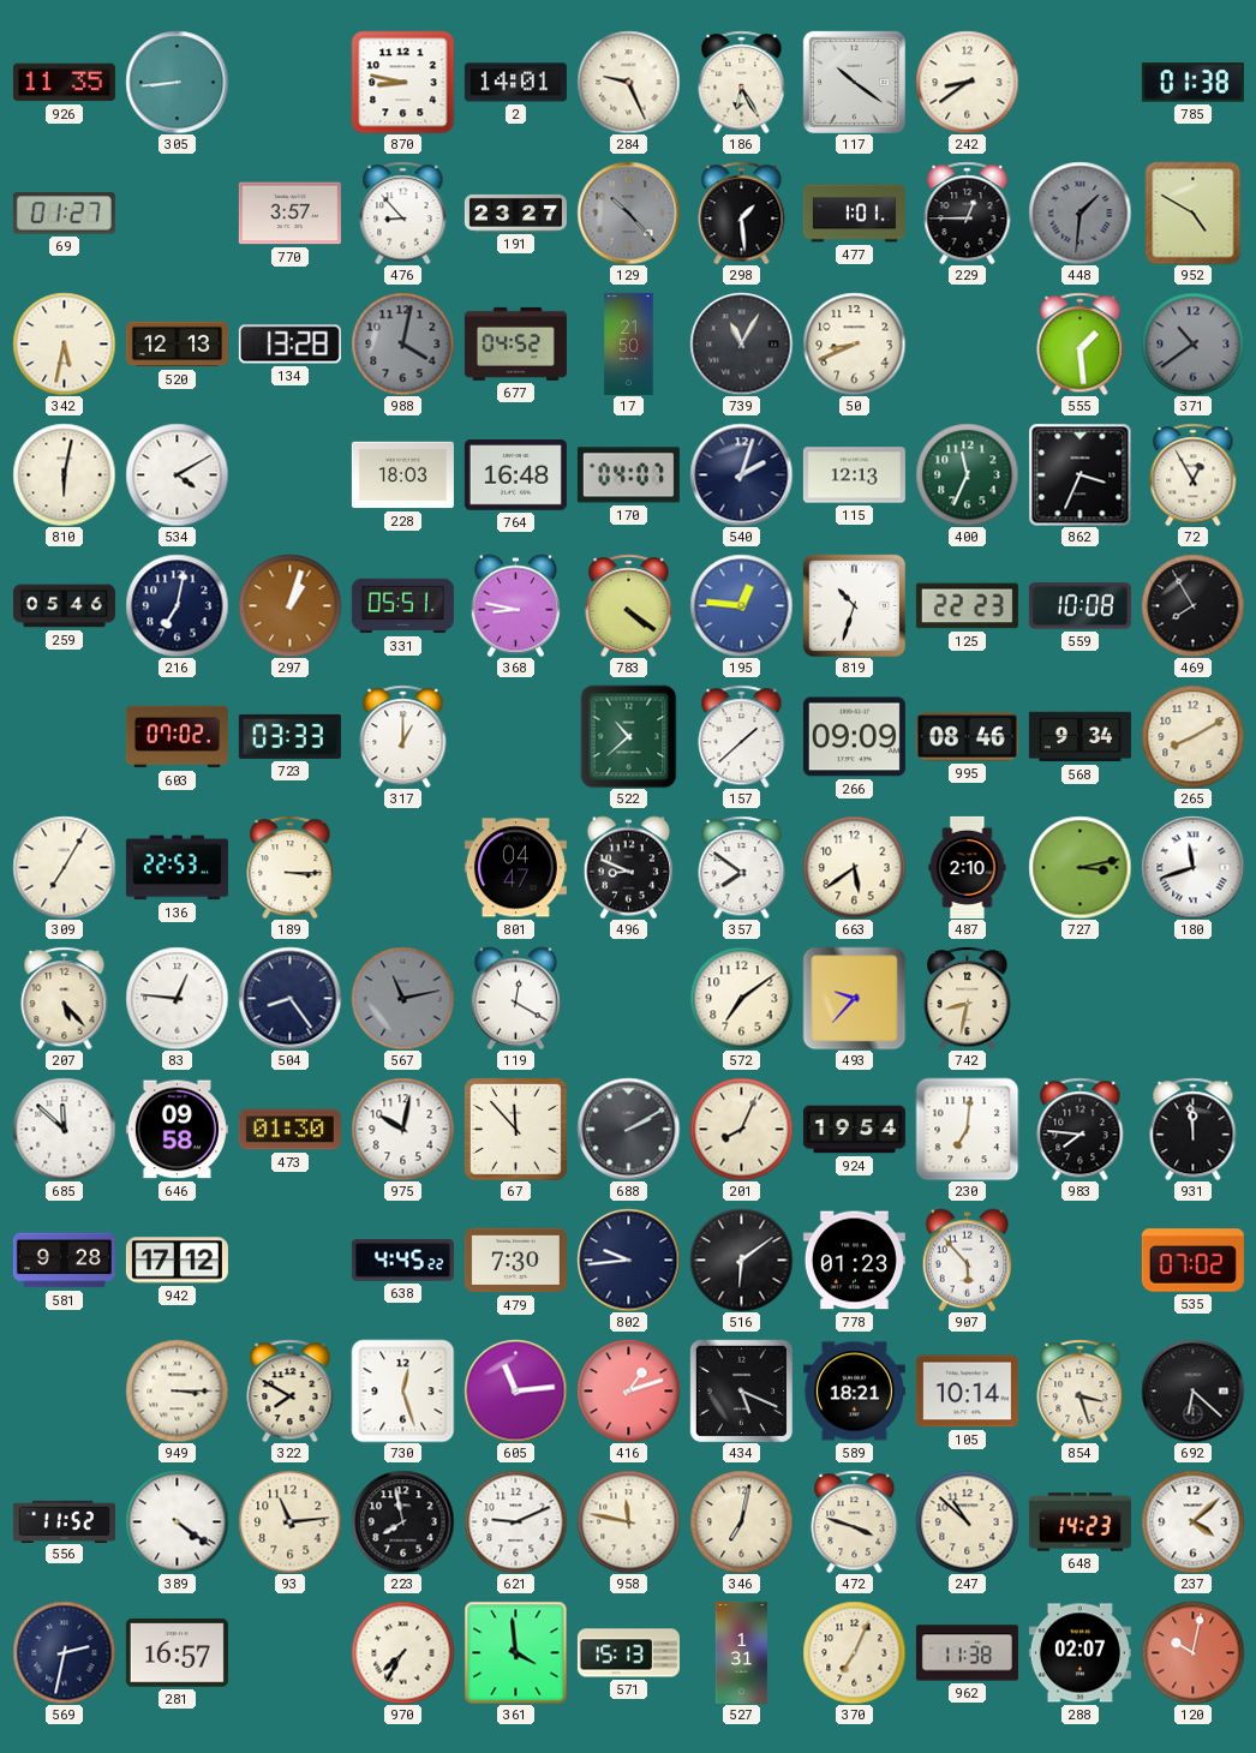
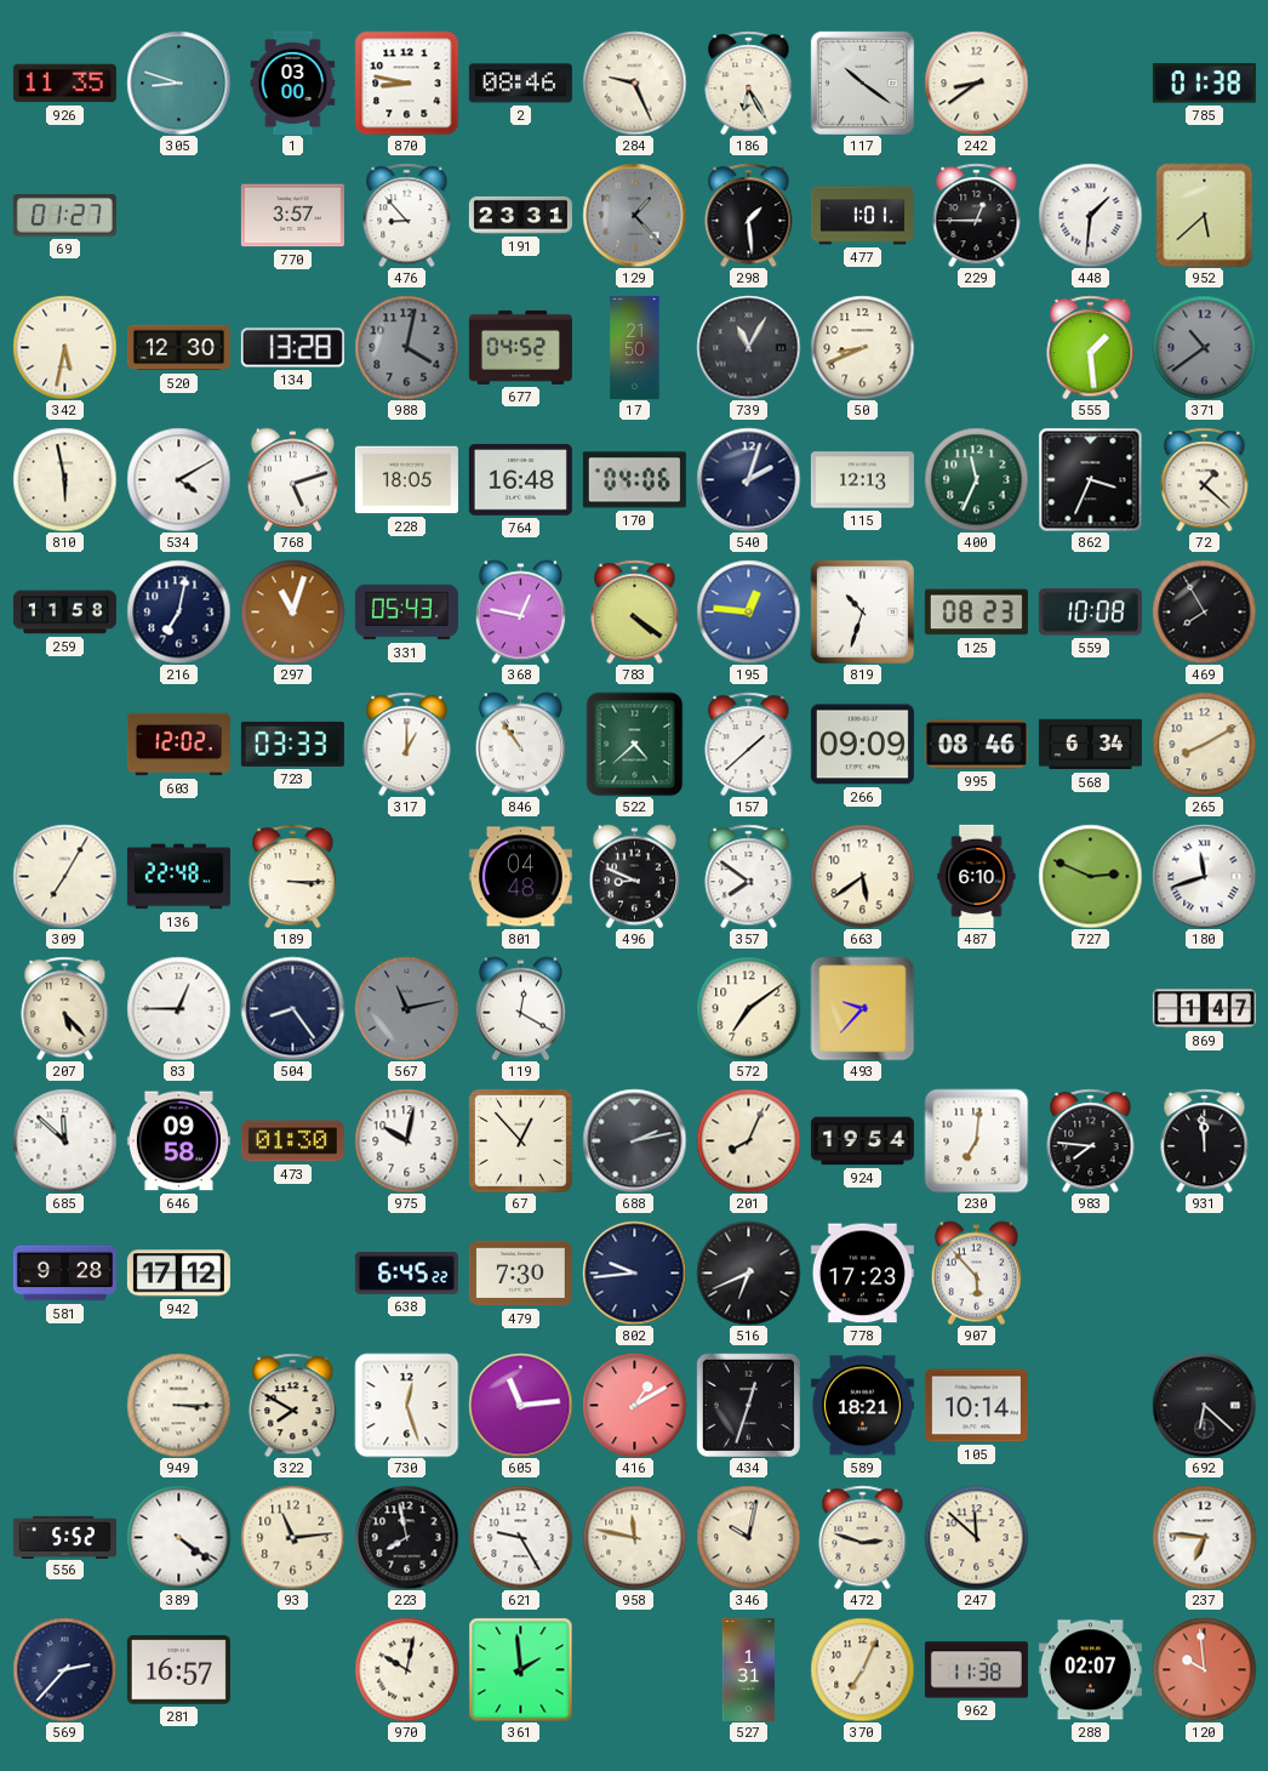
305: 8:44 -> 8:48
1: none -> 03:00
2: 14:01 -> 08:46
191: 23:27 -> 23:31
129: 10:23 -> 1:23
448 dial: grey -> white
952: 4:50 -> 5:38
520: 12:13 -> 12:30
810: 6:02 -> 5:58
768: none -> 5:12
228: 18:03 -> 18:05
170: 04:07 -> 04:06
72: 12:55 -> 1:22
259: 05:46 -> 11:58
297: 1:03 -> 11:03
331: 05:51 -> 05:43
368: 8:47 -> 12:47
125: 22:23 -> 08:23
603: 07:02 -> 12:02
846: none -> 10:54
522: 10:38 -> 4:38
568: 9:34 -> 6:34
136: 22:53 -> 22:48
801: 04:47 -> 04:48
487: 2:10 -> 6:10
727: 3:13 -> 2:49
83: 12:46 -> 12:45
742: 8:32 -> none
869: none -> 1:47
67: 11:53 -> 12:53
688: 2:10 -> 2:13
638: 4:45 -> 6:45
516: 6:09 -> 6:41
778: 01:23 -> 17:23
535: 07:02 -> none
416: 1:12 -> 1:10
434: 5:19 -> 12:33
854: 3:27 -> none
556: 11:52 -> 5:52
621: 9:11 -> 9:25
346: 7:02 -> 10:02
472: 3:48 -> 2:48
247: 10:52 -> 11:52
648: 14:23 -> none
237: 4:08 -> 6:46
569: 2:32 -> 2:37
970: 7:35 -> 10:02
361: 3:59 -> 1:59
571: 15:13 -> none
120: 10:02 -> 9:59
